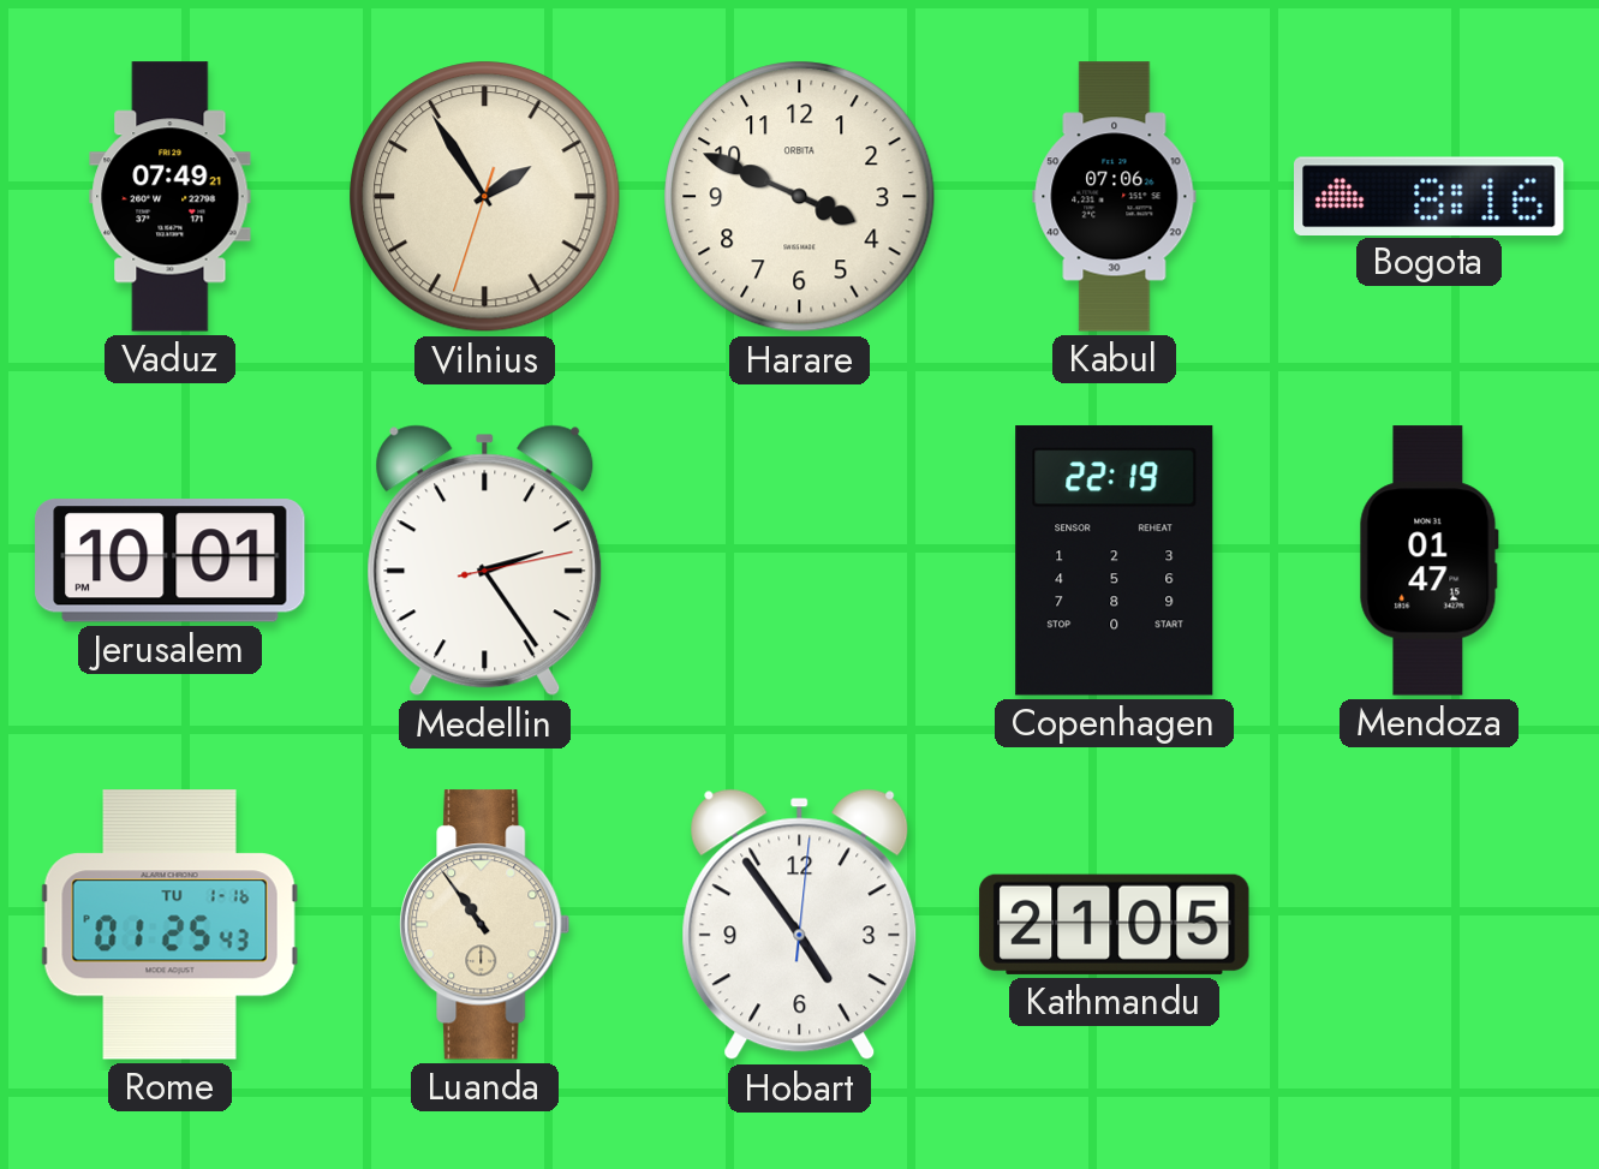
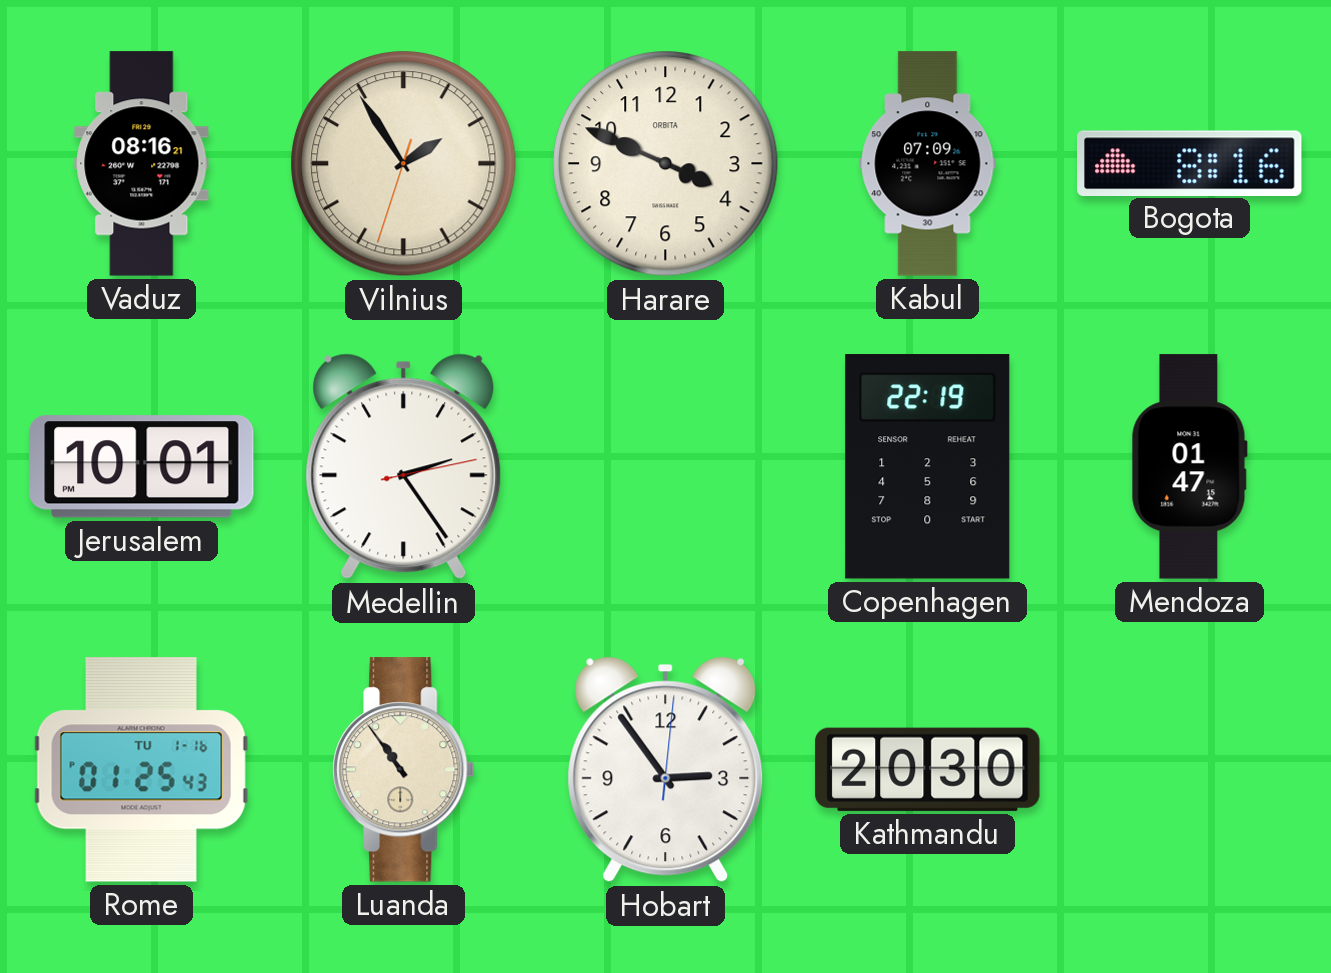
Vaduz: 07:49 -> 08:16
Kabul: 07:06 -> 07:09
Hobart: 4:54 -> 2:54
Kathmandu: 21:05 -> 20:30
